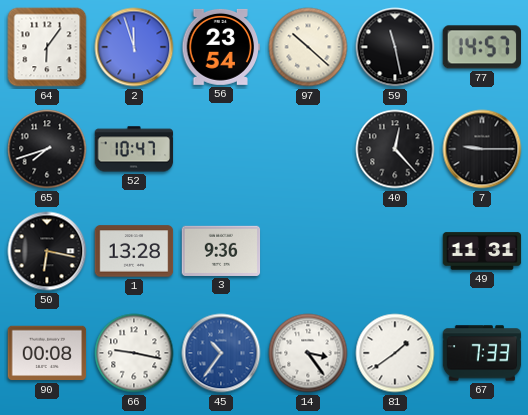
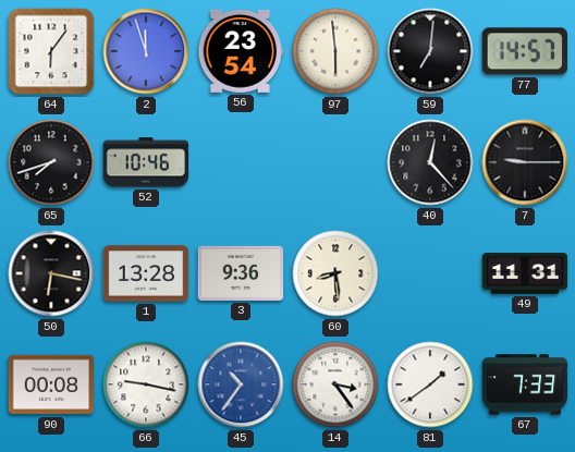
97: 10:22 -> 5:59
59: 11:28 -> 7:01
52: 10:47 -> 10:46
60: none -> 8:29
